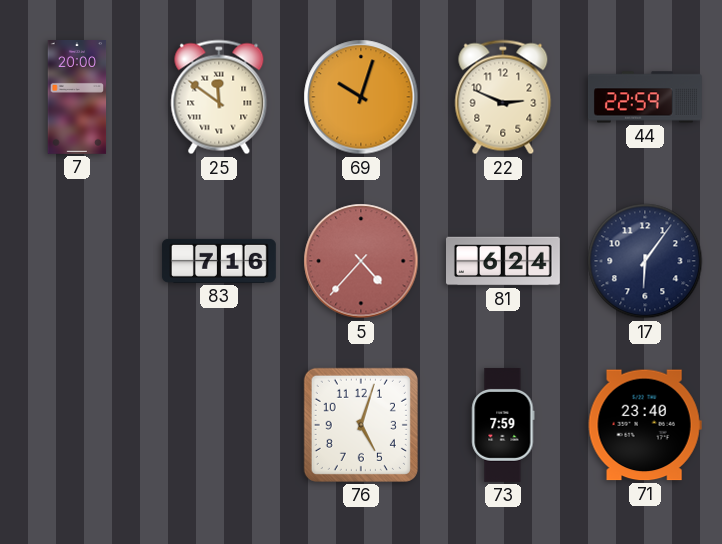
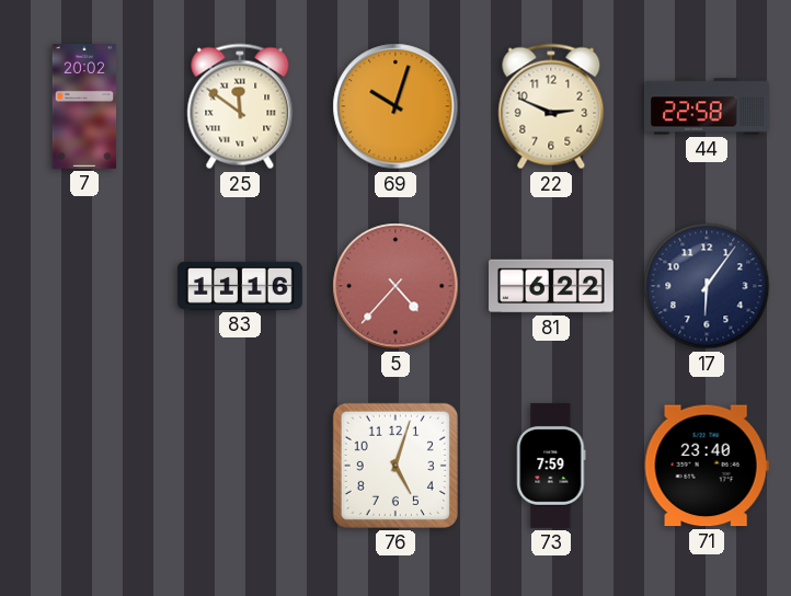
7: 20:00 -> 20:02
44: 22:59 -> 22:58
83: 7:16 -> 11:16
81: 6:24 -> 6:22
